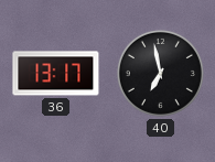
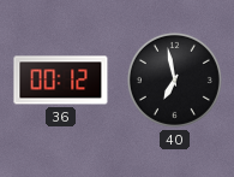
36: 13:17 -> 00:12
